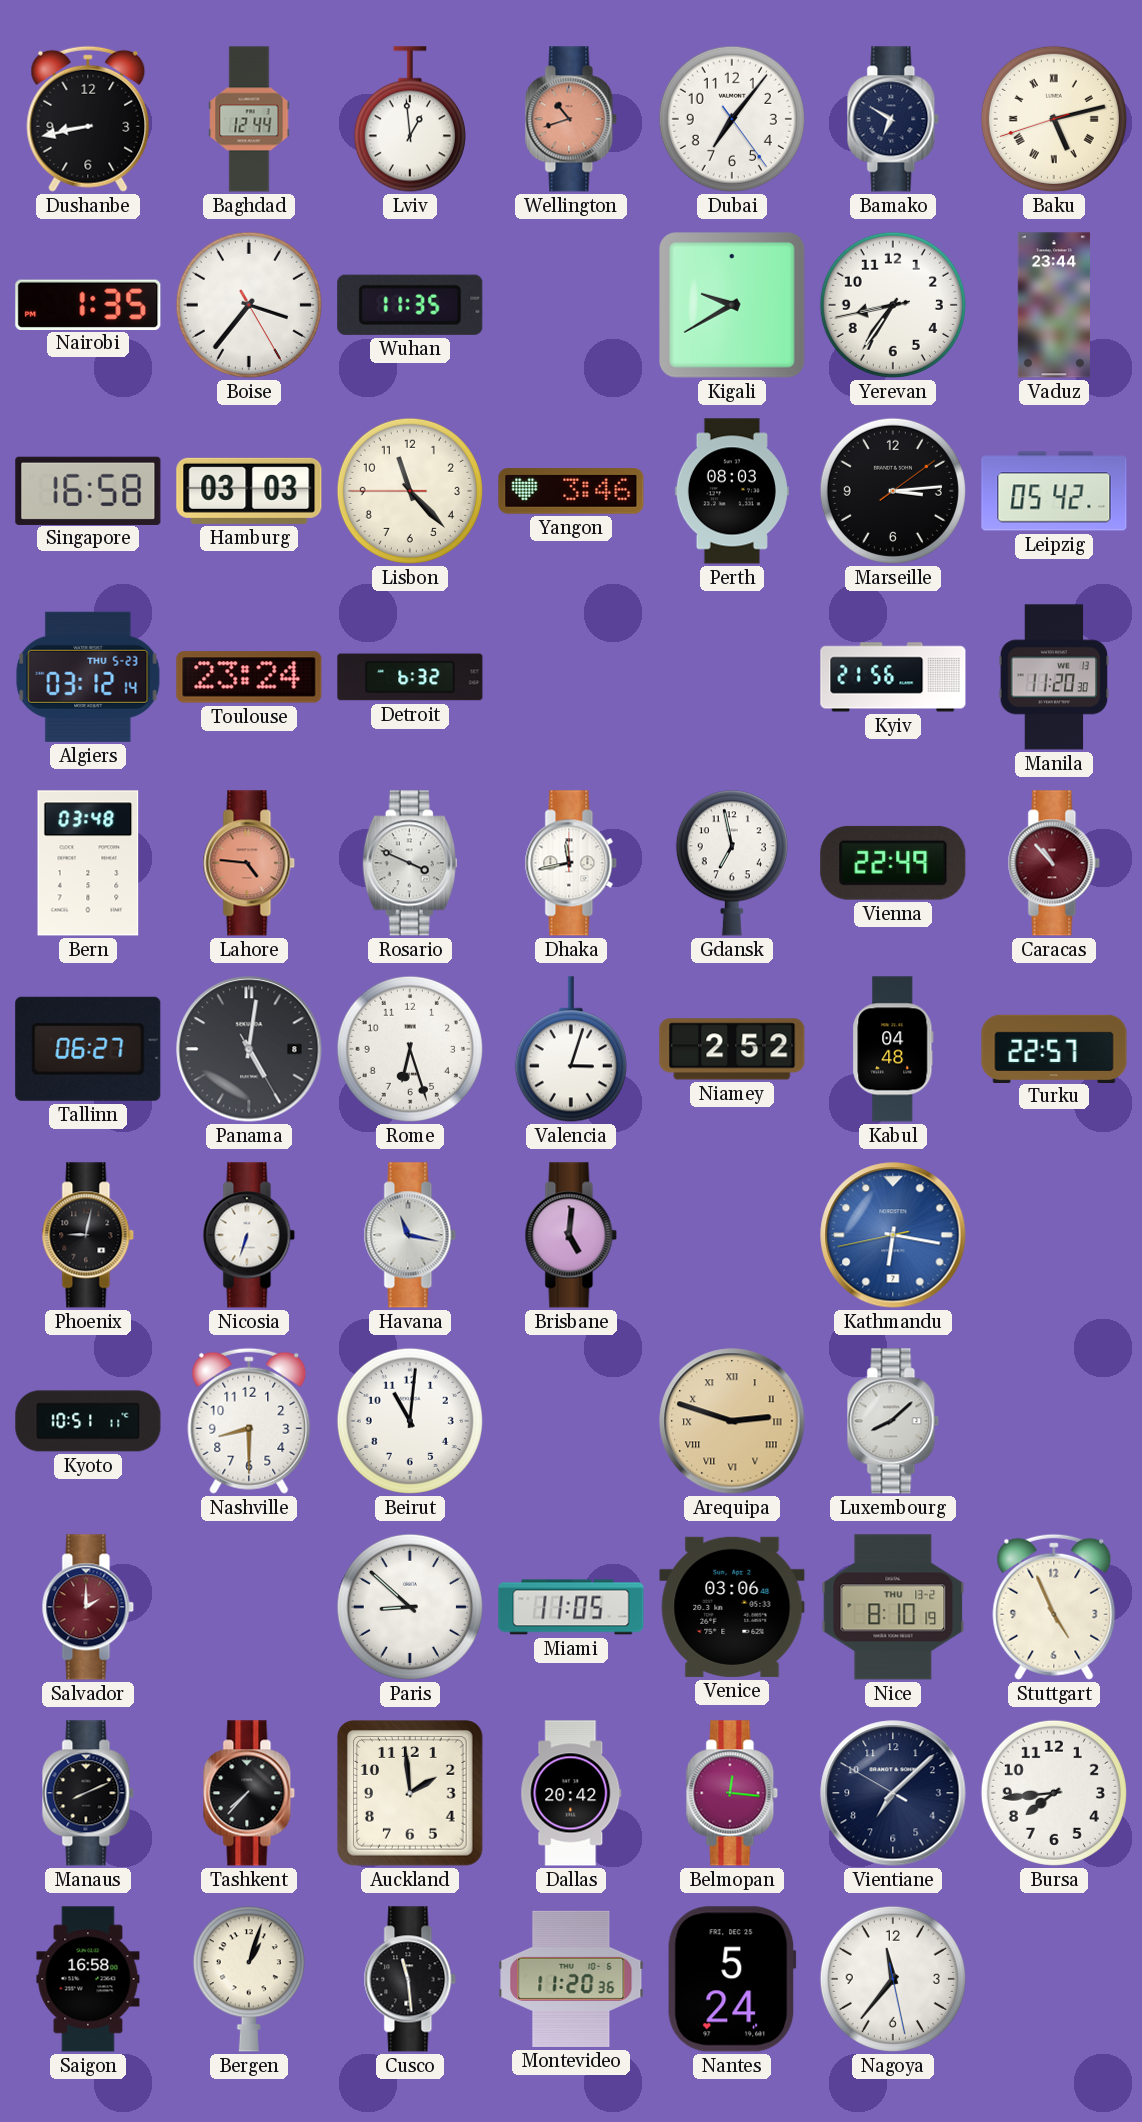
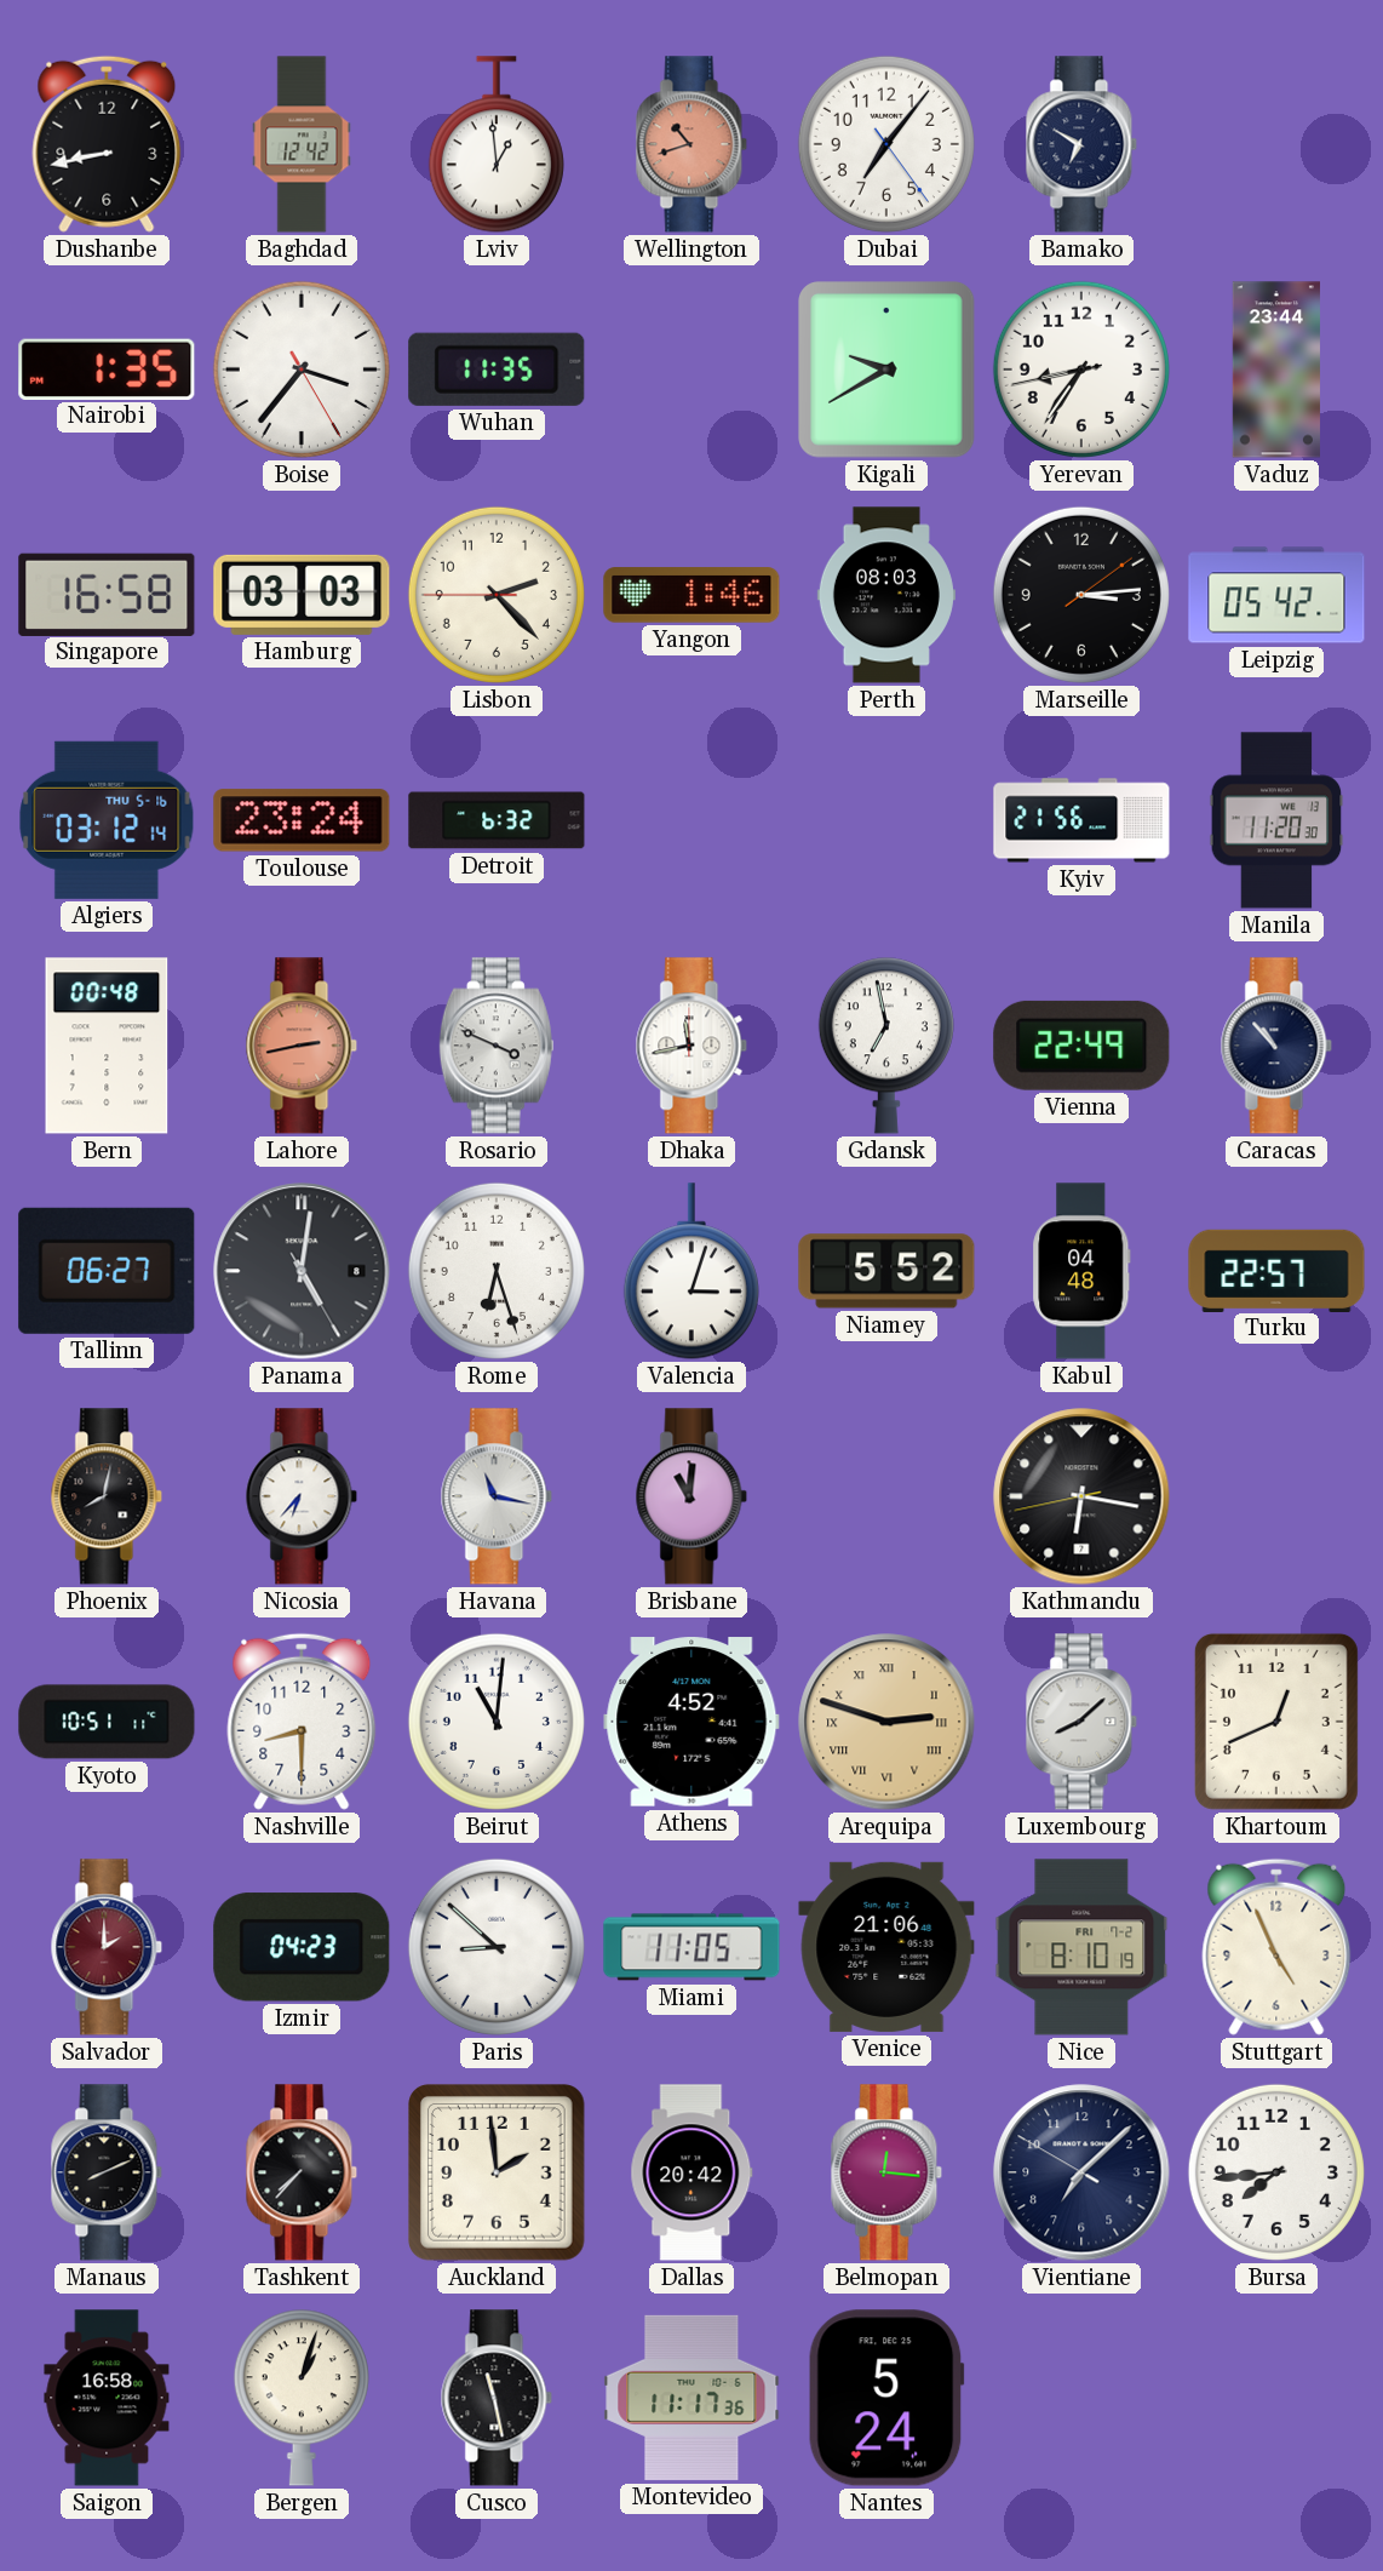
Baghdad: 12:44 -> 12:42
Baku: 5:12 -> none
Lisbon: 11:22 -> 2:22
Yangon: 3:46 -> 1:46
Algiers date: THU 5-23 -> THU 5-16
Bern: 03:48 -> 00:48
Lahore: 4:46 -> 2:43
Caracas dial: burgundy -> navy
Niamey: 2:52 -> 5:52
Phoenix: 9:02 -> 8:02
Nicosia: 6:33 -> 6:37
Brisbane: 5:01 -> 11:01
Kathmandu dial: blue -> black
Athens: none -> 4:52
Khartoum: none -> 12:41
Izmir: none -> 04:23
Venice: 03:06 -> 21:06
Nice date: THU 13-2 -> FRI 7-2
Cusco: 11:29 -> 11:28
Montevideo: 11:20 -> 11:17
Nagoya: 11:36 -> none
